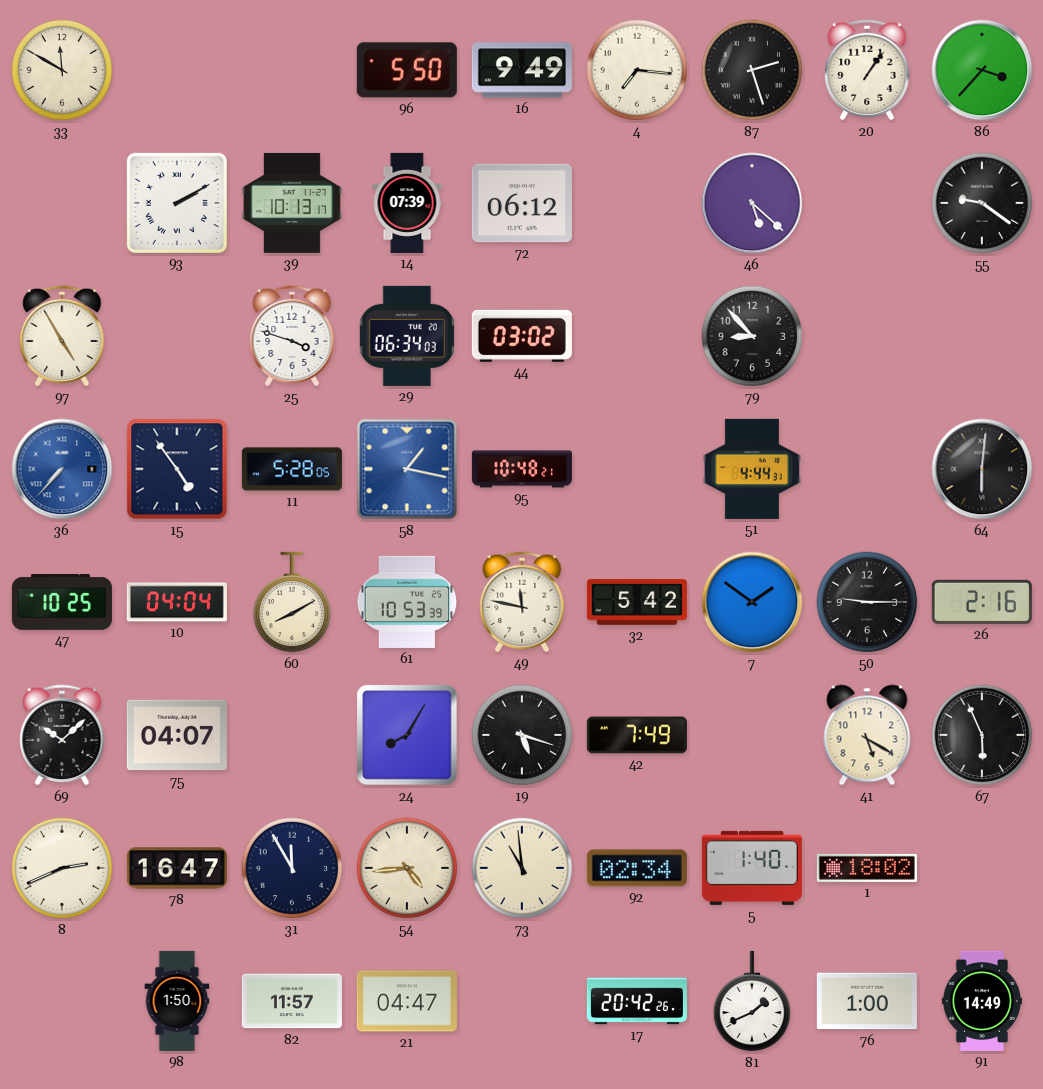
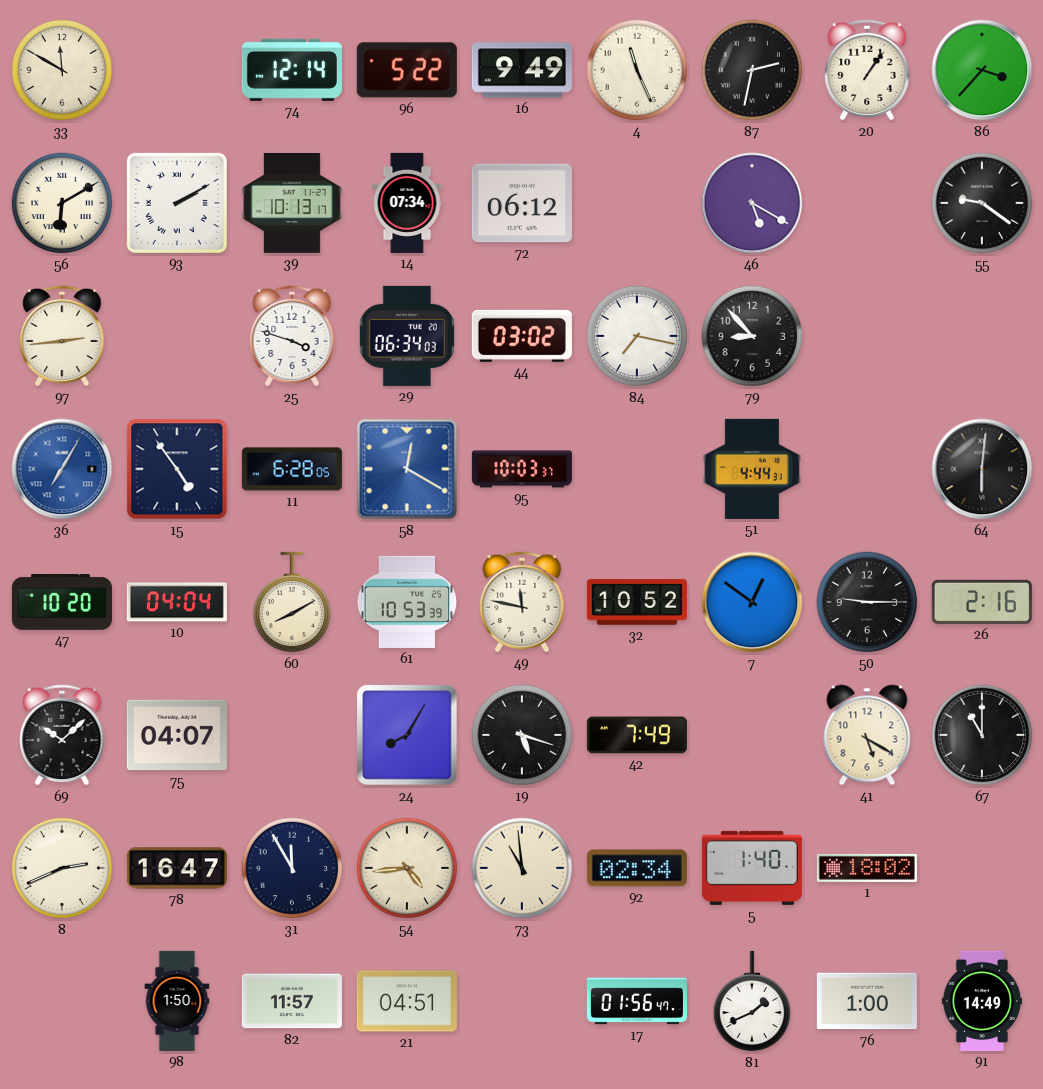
74: none -> 12:14
96: 5:50 -> 5:22
4: 7:16 -> 11:26
87: 2:27 -> 2:32
56: none -> 6:10
14: 07:39 -> 07:34
46: 5:22 -> 5:20
97: 4:55 -> 2:44
84: none -> 7:17
36: 7:37 -> 7:05
11: 5:28 -> 6:28
58: 1:17 -> 12:20
95: 10:48 -> 10:03
47: 10:25 -> 10:20
32: 5:42 -> 10:52
7: 1:51 -> 12:51
67: 5:56 -> 11:00
21: 04:47 -> 04:51
17: 20:42 -> 01:56
